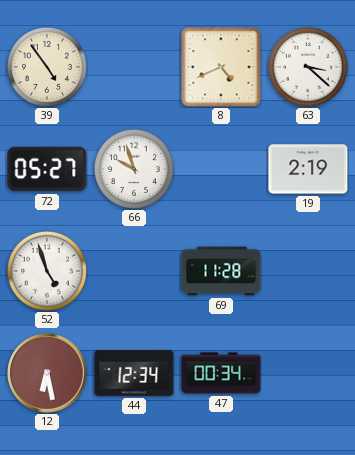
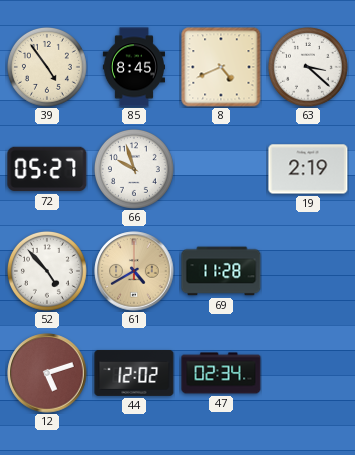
85: none -> 8:45
52: 4:57 -> 4:53
61: none -> 4:40
12: 6:28 -> 5:12
44: 12:34 -> 12:02
47: 00:34 -> 02:34
